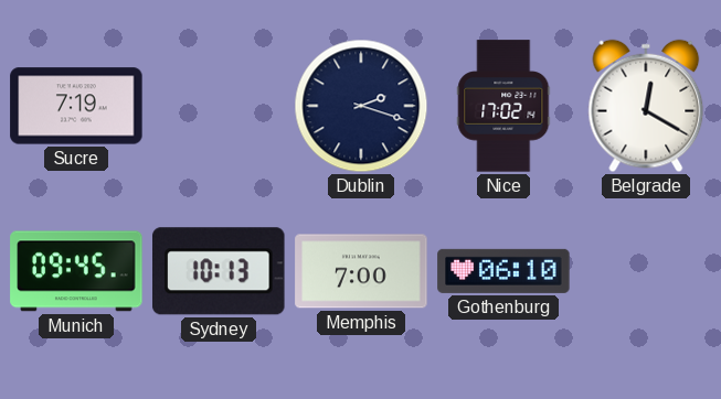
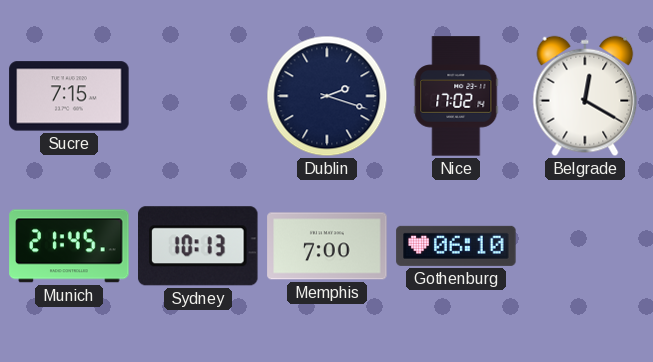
Sucre: 7:19 -> 7:15
Munich: 09:45 -> 21:45
